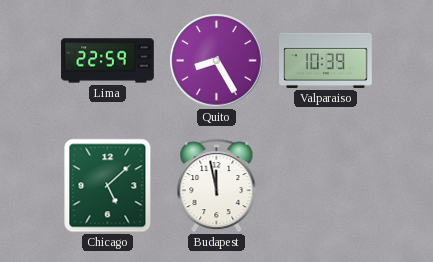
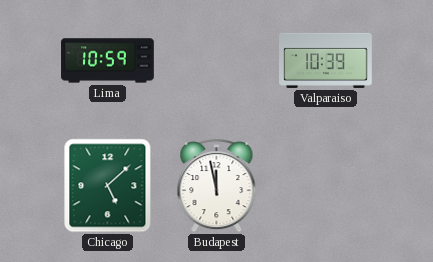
Lima: 22:59 -> 10:59
Quito: 8:25 -> none
